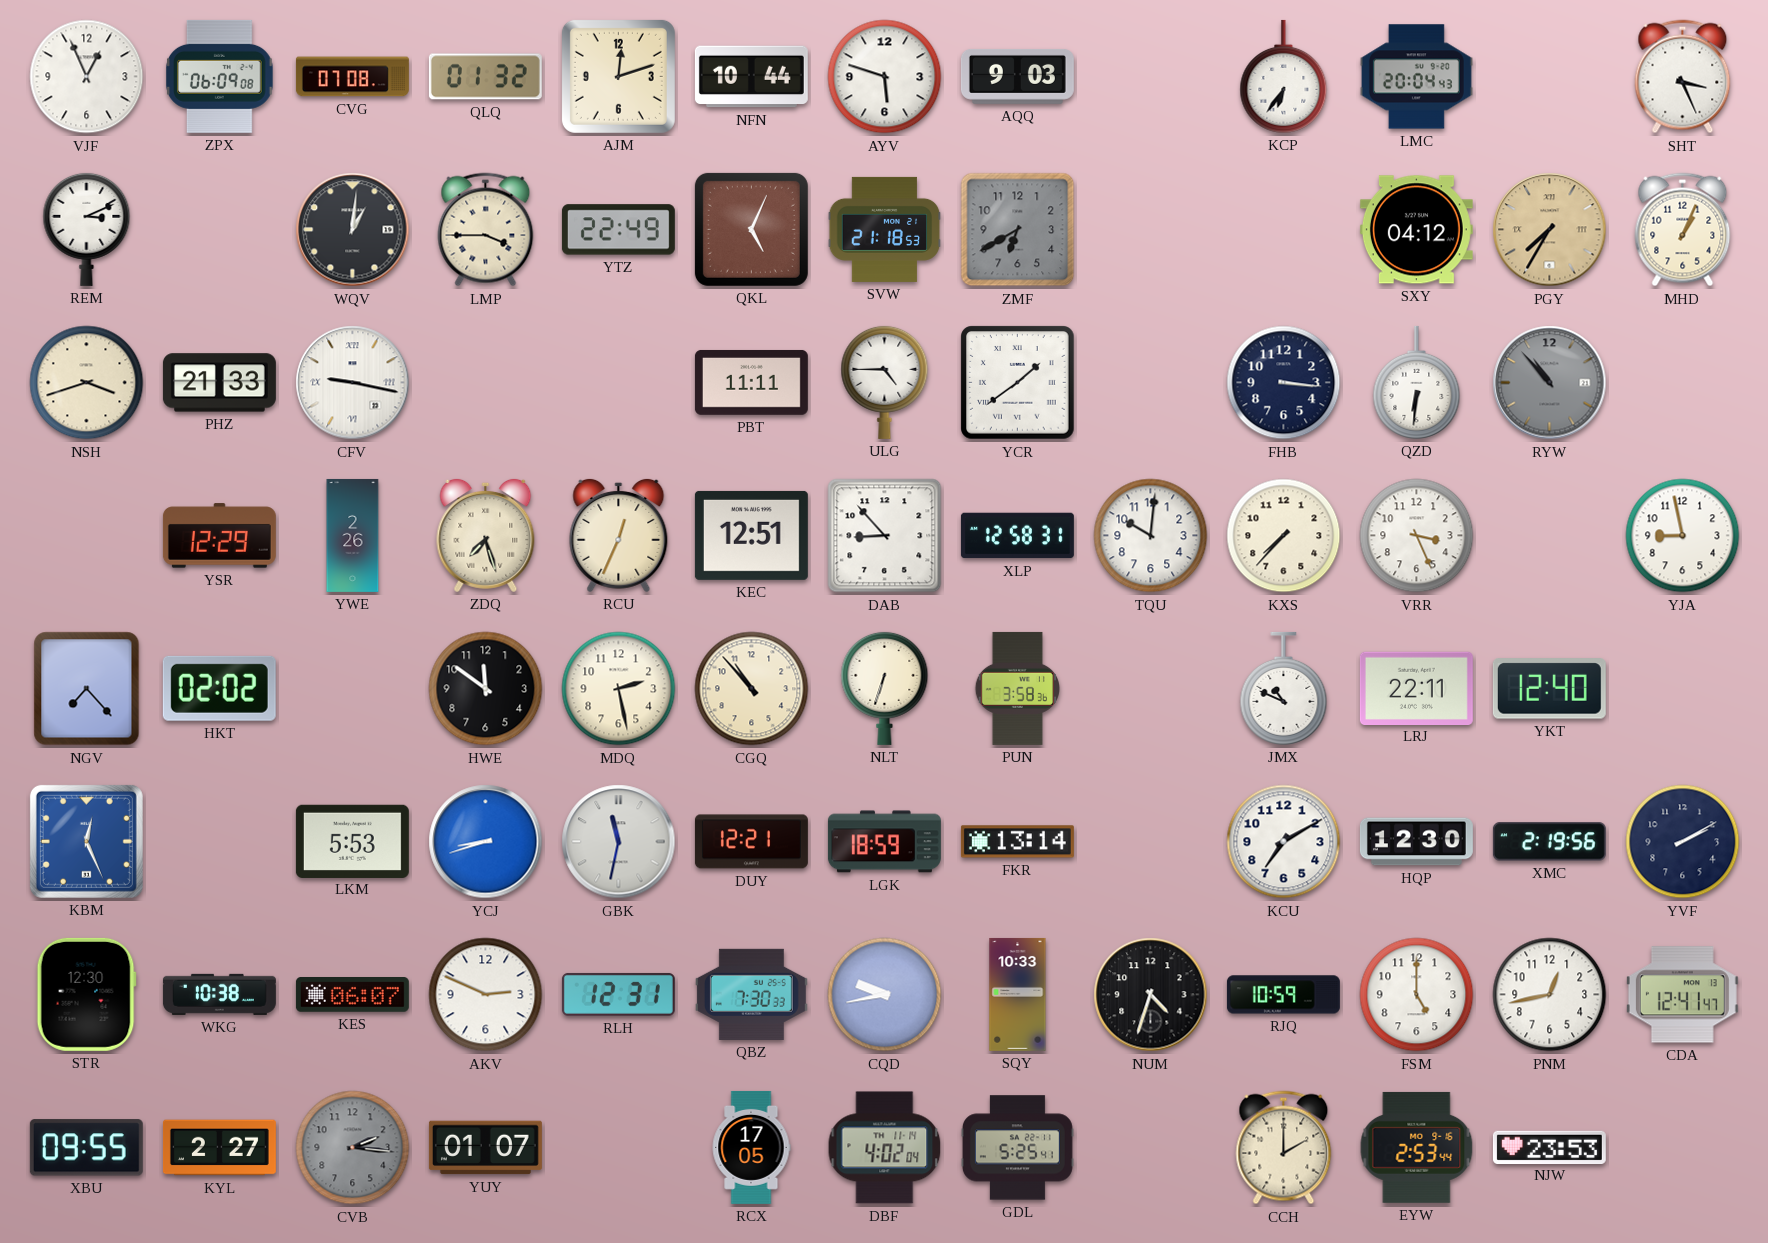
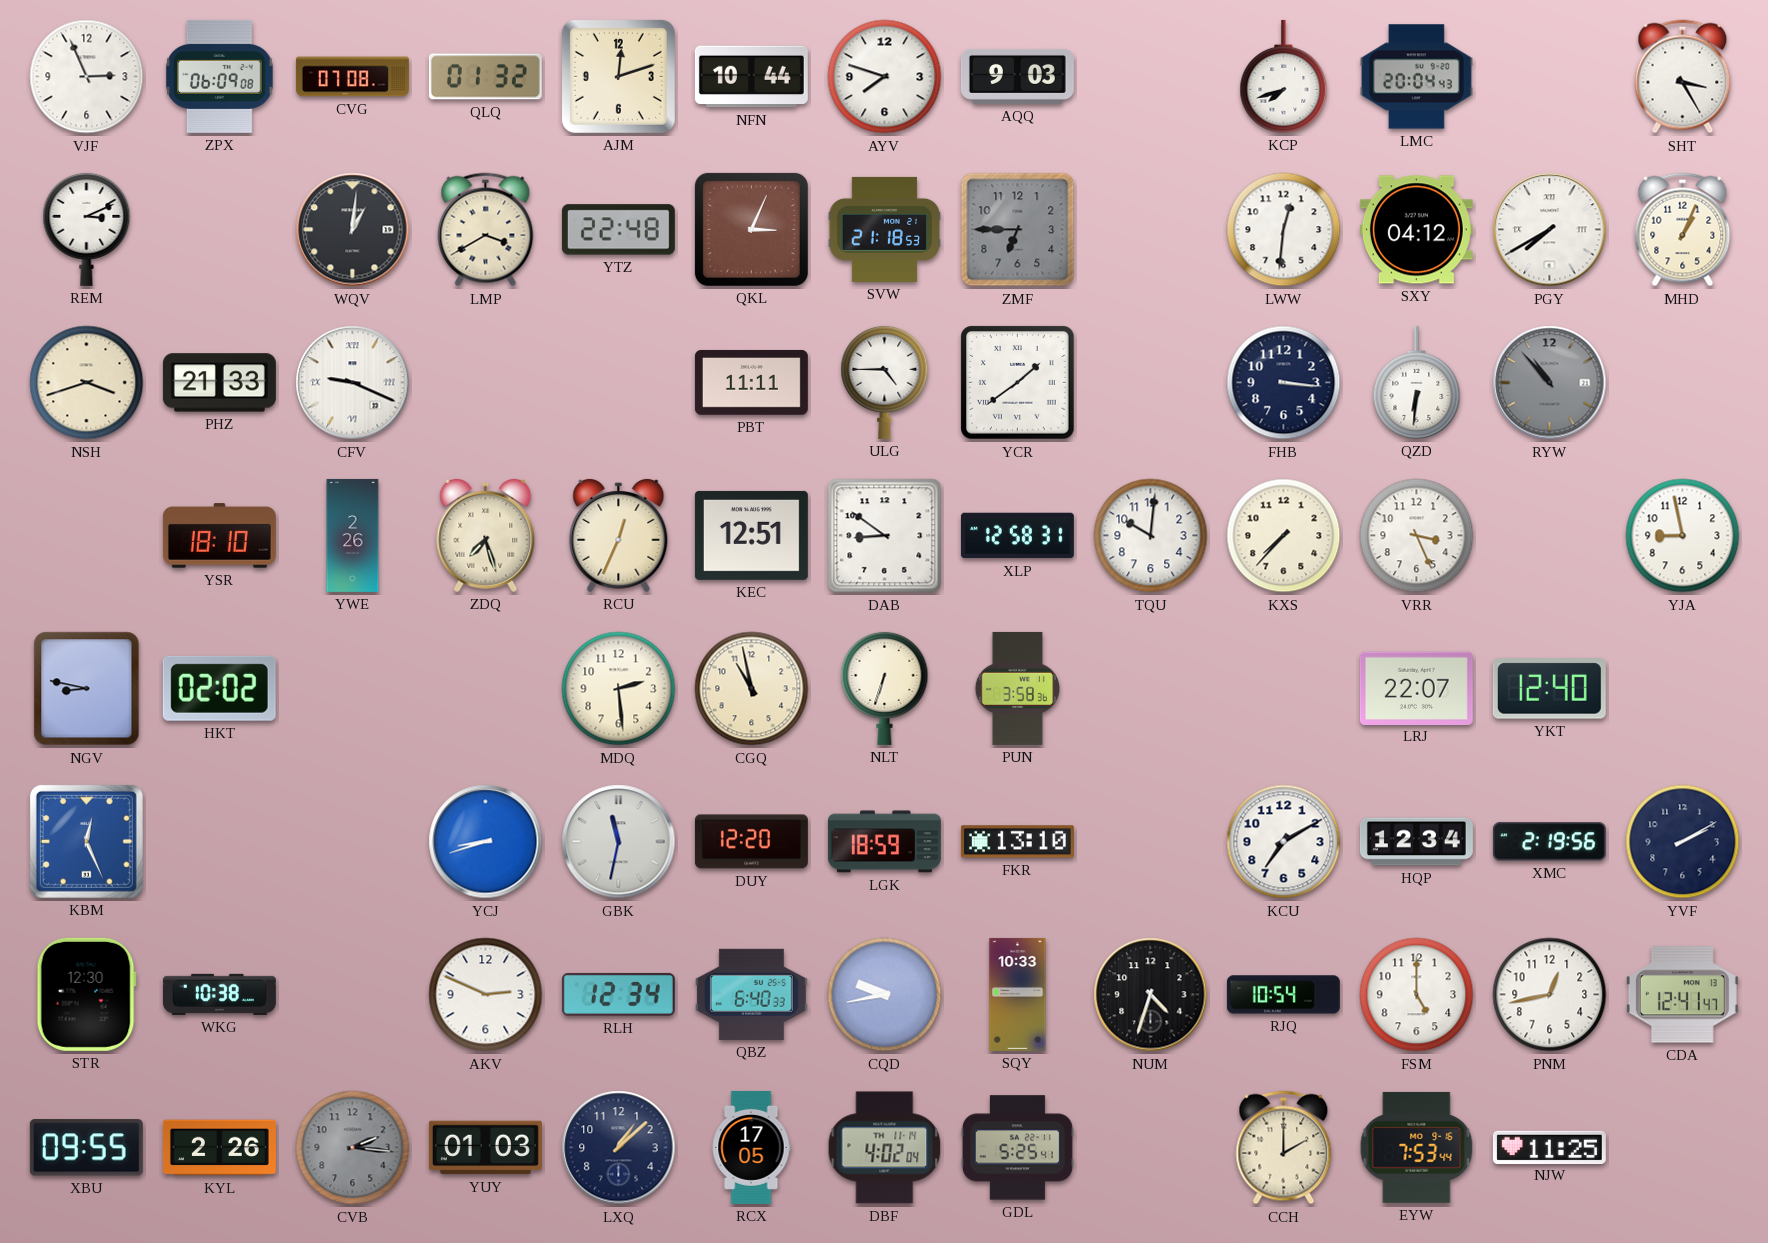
VJF: 12:56 -> 2:56
AYV: 5:48 -> 7:48
KCP: 6:36 -> 7:42
SHT: 3:26 -> 3:25
LMP: 3:45 -> 3:40
YTZ: 22:49 -> 22:48
QKL: 5:04 -> 3:04
ZMF: 6:40 -> 6:45
LWW: none -> 12:31
PGY: 7:35 -> 7:40
PGY dial: champagne -> white
CFV: 9:17 -> 9:19
YSR: 12:29 -> 18:10
DAB: 8:53 -> 8:51
NGV: 7:23 -> 8:47
HWE: 11:51 -> none
MDQ: 2:28 -> 2:29
CGQ: 10:53 -> 10:58
JMX: 10:49 -> none
LRJ: 22:11 -> 22:07
LKM: 5:53 -> none
DUY: 12:21 -> 12:20
FKR: 13:14 -> 13:10
HQP: 12:30 -> 12:34
KES: 06:07 -> none
RLH: 12:31 -> 12:34
QBZ: 7:30 -> 6:40
RJQ: 10:59 -> 10:54
KYL: 2:27 -> 2:26
YUY: 01:07 -> 01:03
LXQ: none -> 1:08
EYW: 2:53 -> 7:53
NJW: 23:53 -> 11:25
